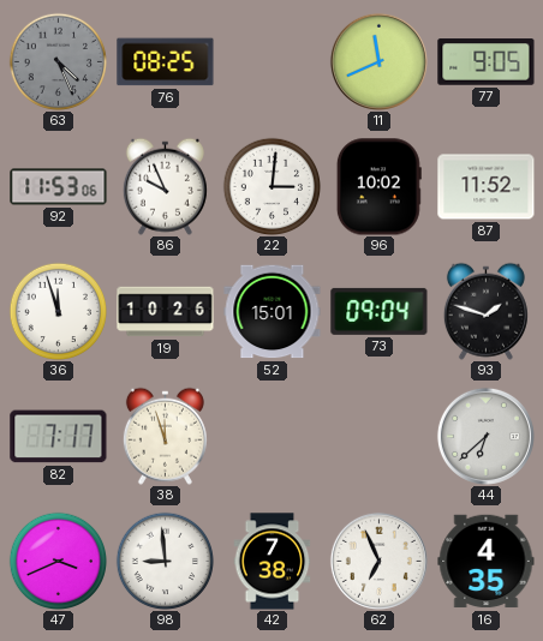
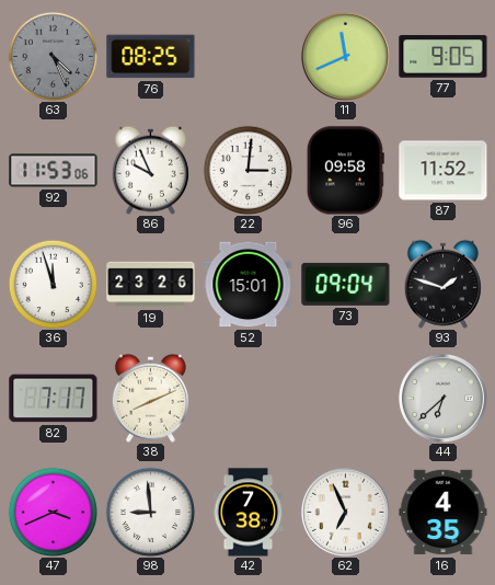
96: 10:02 -> 09:58
19: 10:26 -> 23:26
38: 11:57 -> 8:11
